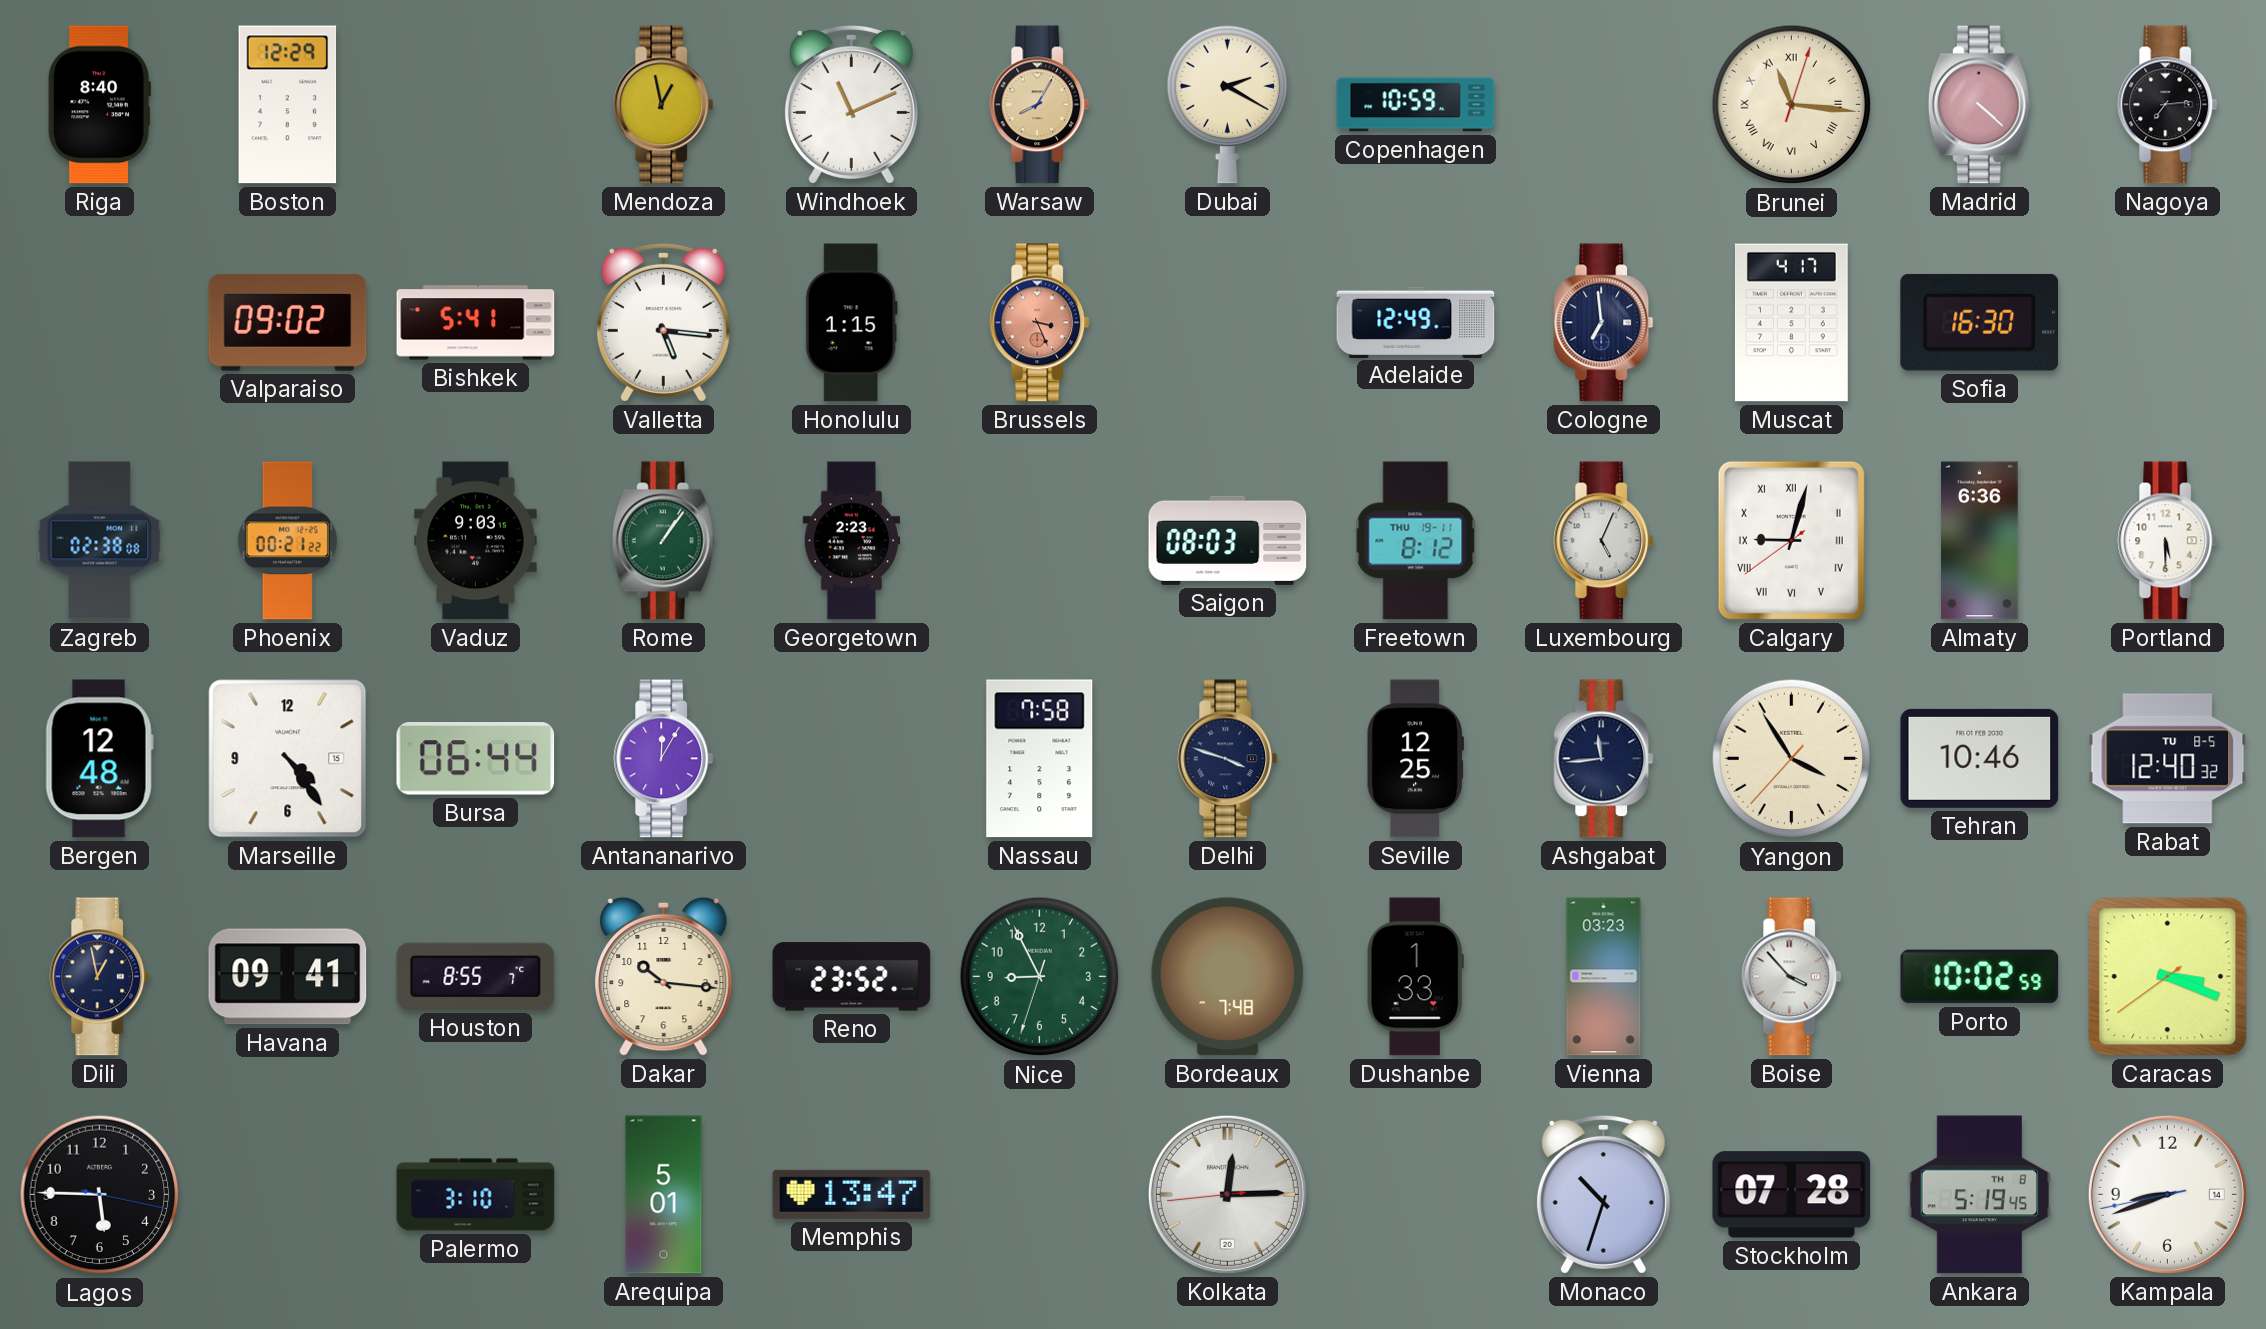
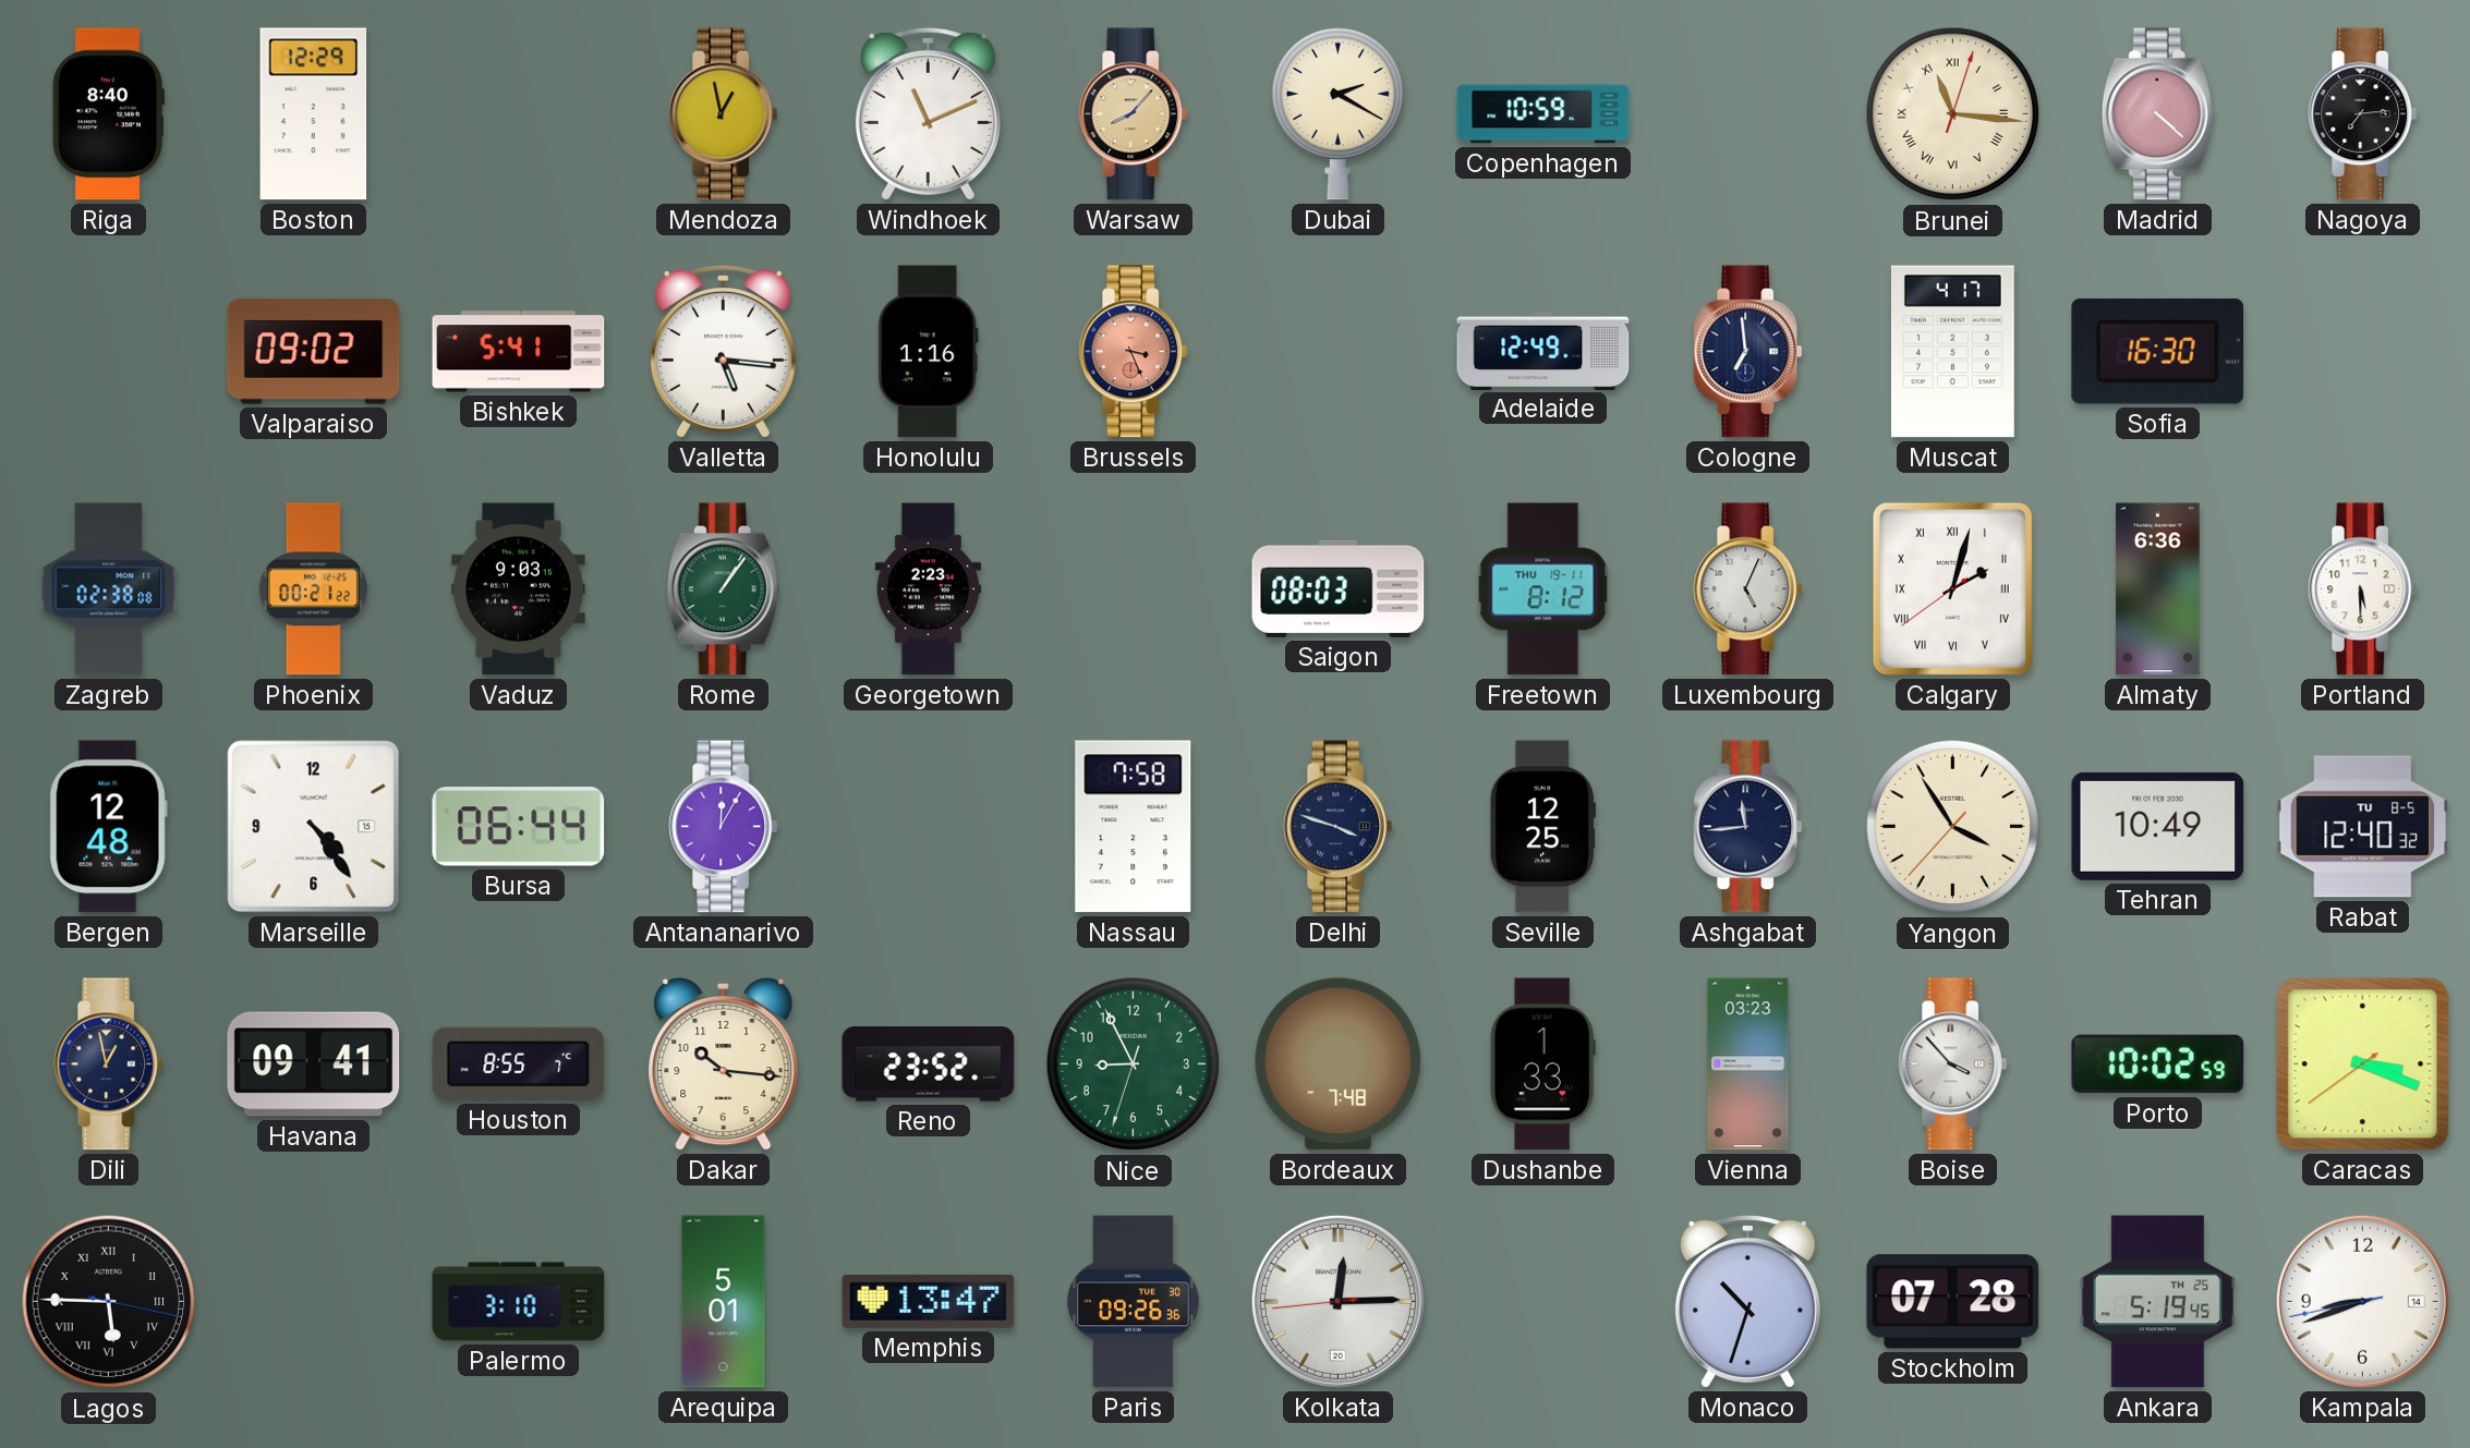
Warsaw: 8:05 -> 8:07
Honolulu: 1:15 -> 1:16
Calgary: 9:02 -> 2:02
Tehran: 10:46 -> 10:49
Lagos numerals: Arabic -> Roman
Paris: none -> 09:26
Ankara date: TH 8 -> TH 25
